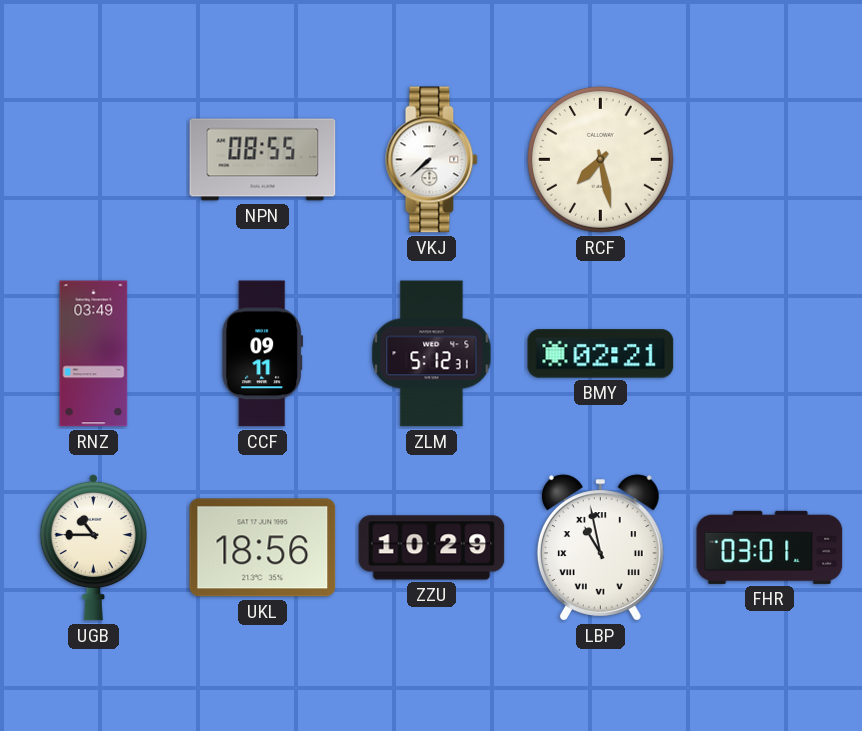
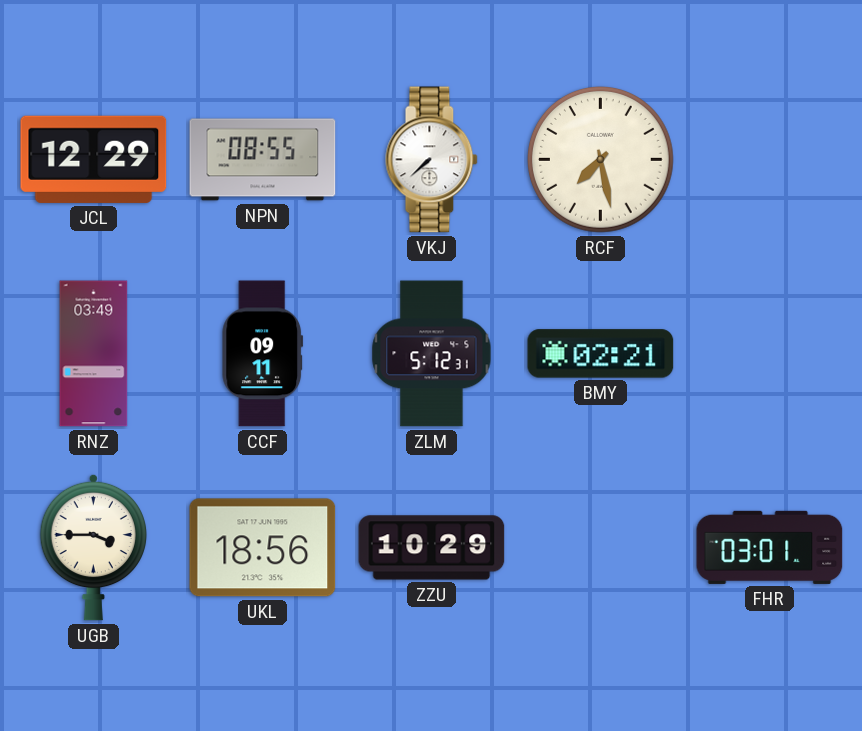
JCL: none -> 12:29
UGB: 10:45 -> 3:45
LBP: 10:58 -> none
